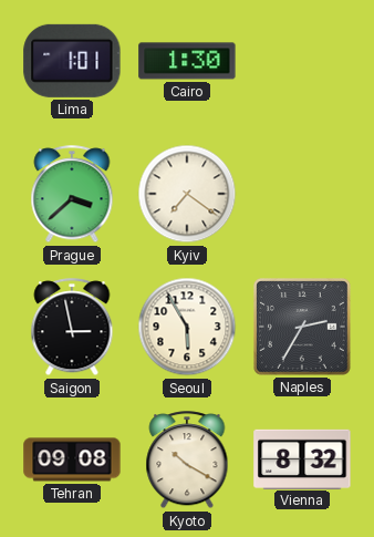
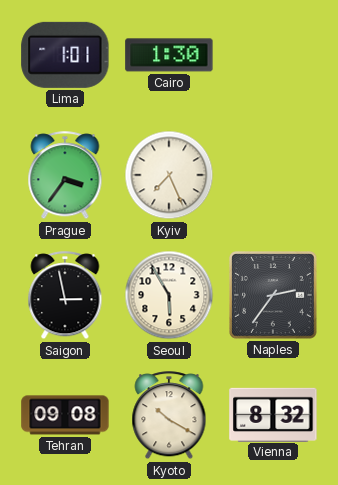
Prague: 3:38 -> 3:36
Kyiv: 7:21 -> 7:26
Naples: 2:35 -> 2:36
